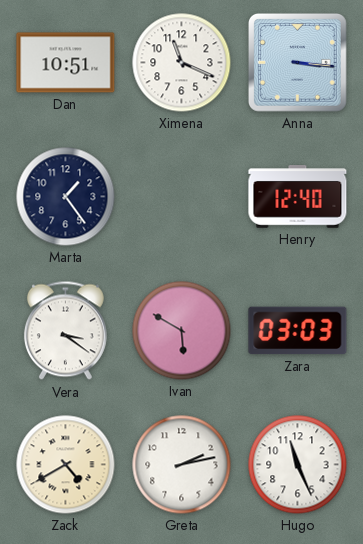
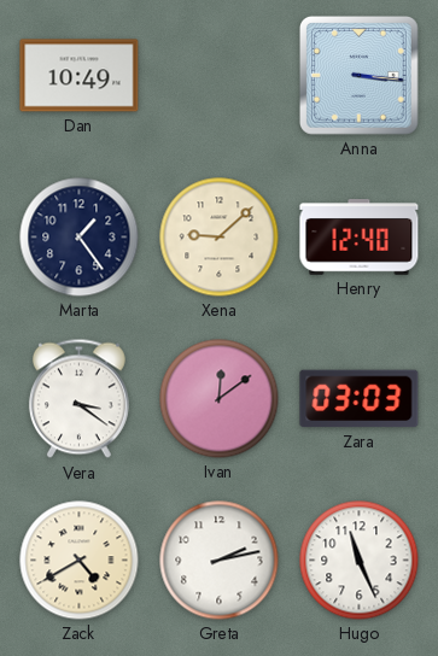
Dan: 10:51 -> 10:49
Ximena: 11:19 -> none
Xena: none -> 9:08
Ivan: 5:50 -> 12:09
